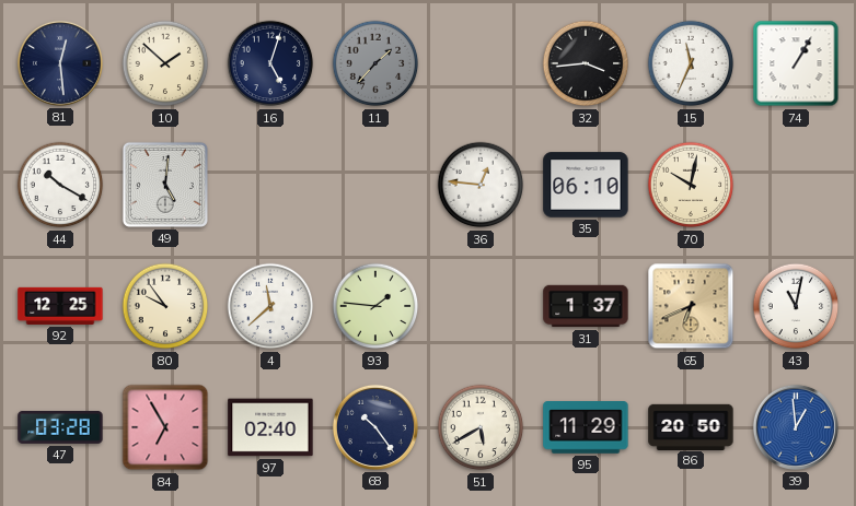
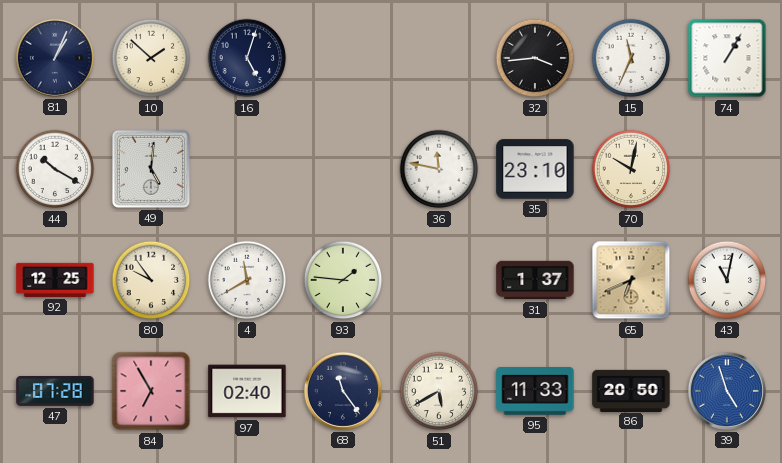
81: 12:29 -> 1:04
11: 1:37 -> none
36: 12:46 -> 11:47
35: 06:10 -> 23:10
4: 11:38 -> 11:40
47: 03:28 -> 07:28
68: 10:24 -> 11:24
95: 11:29 -> 11:33
39: 12:59 -> 4:57
